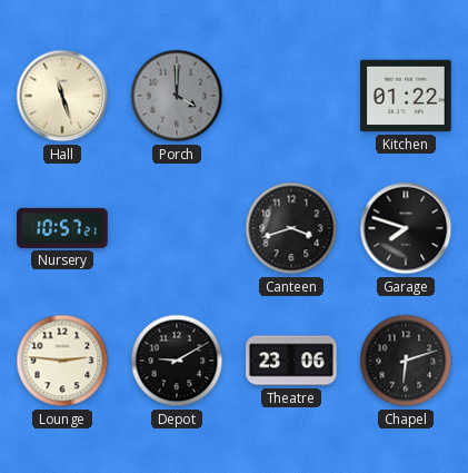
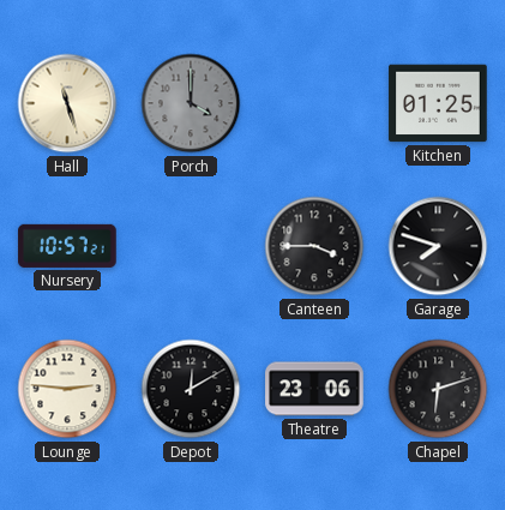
Kitchen: 01:22 -> 01:25
Canteen: 3:42 -> 3:45
Depot: 9:10 -> 12:10
